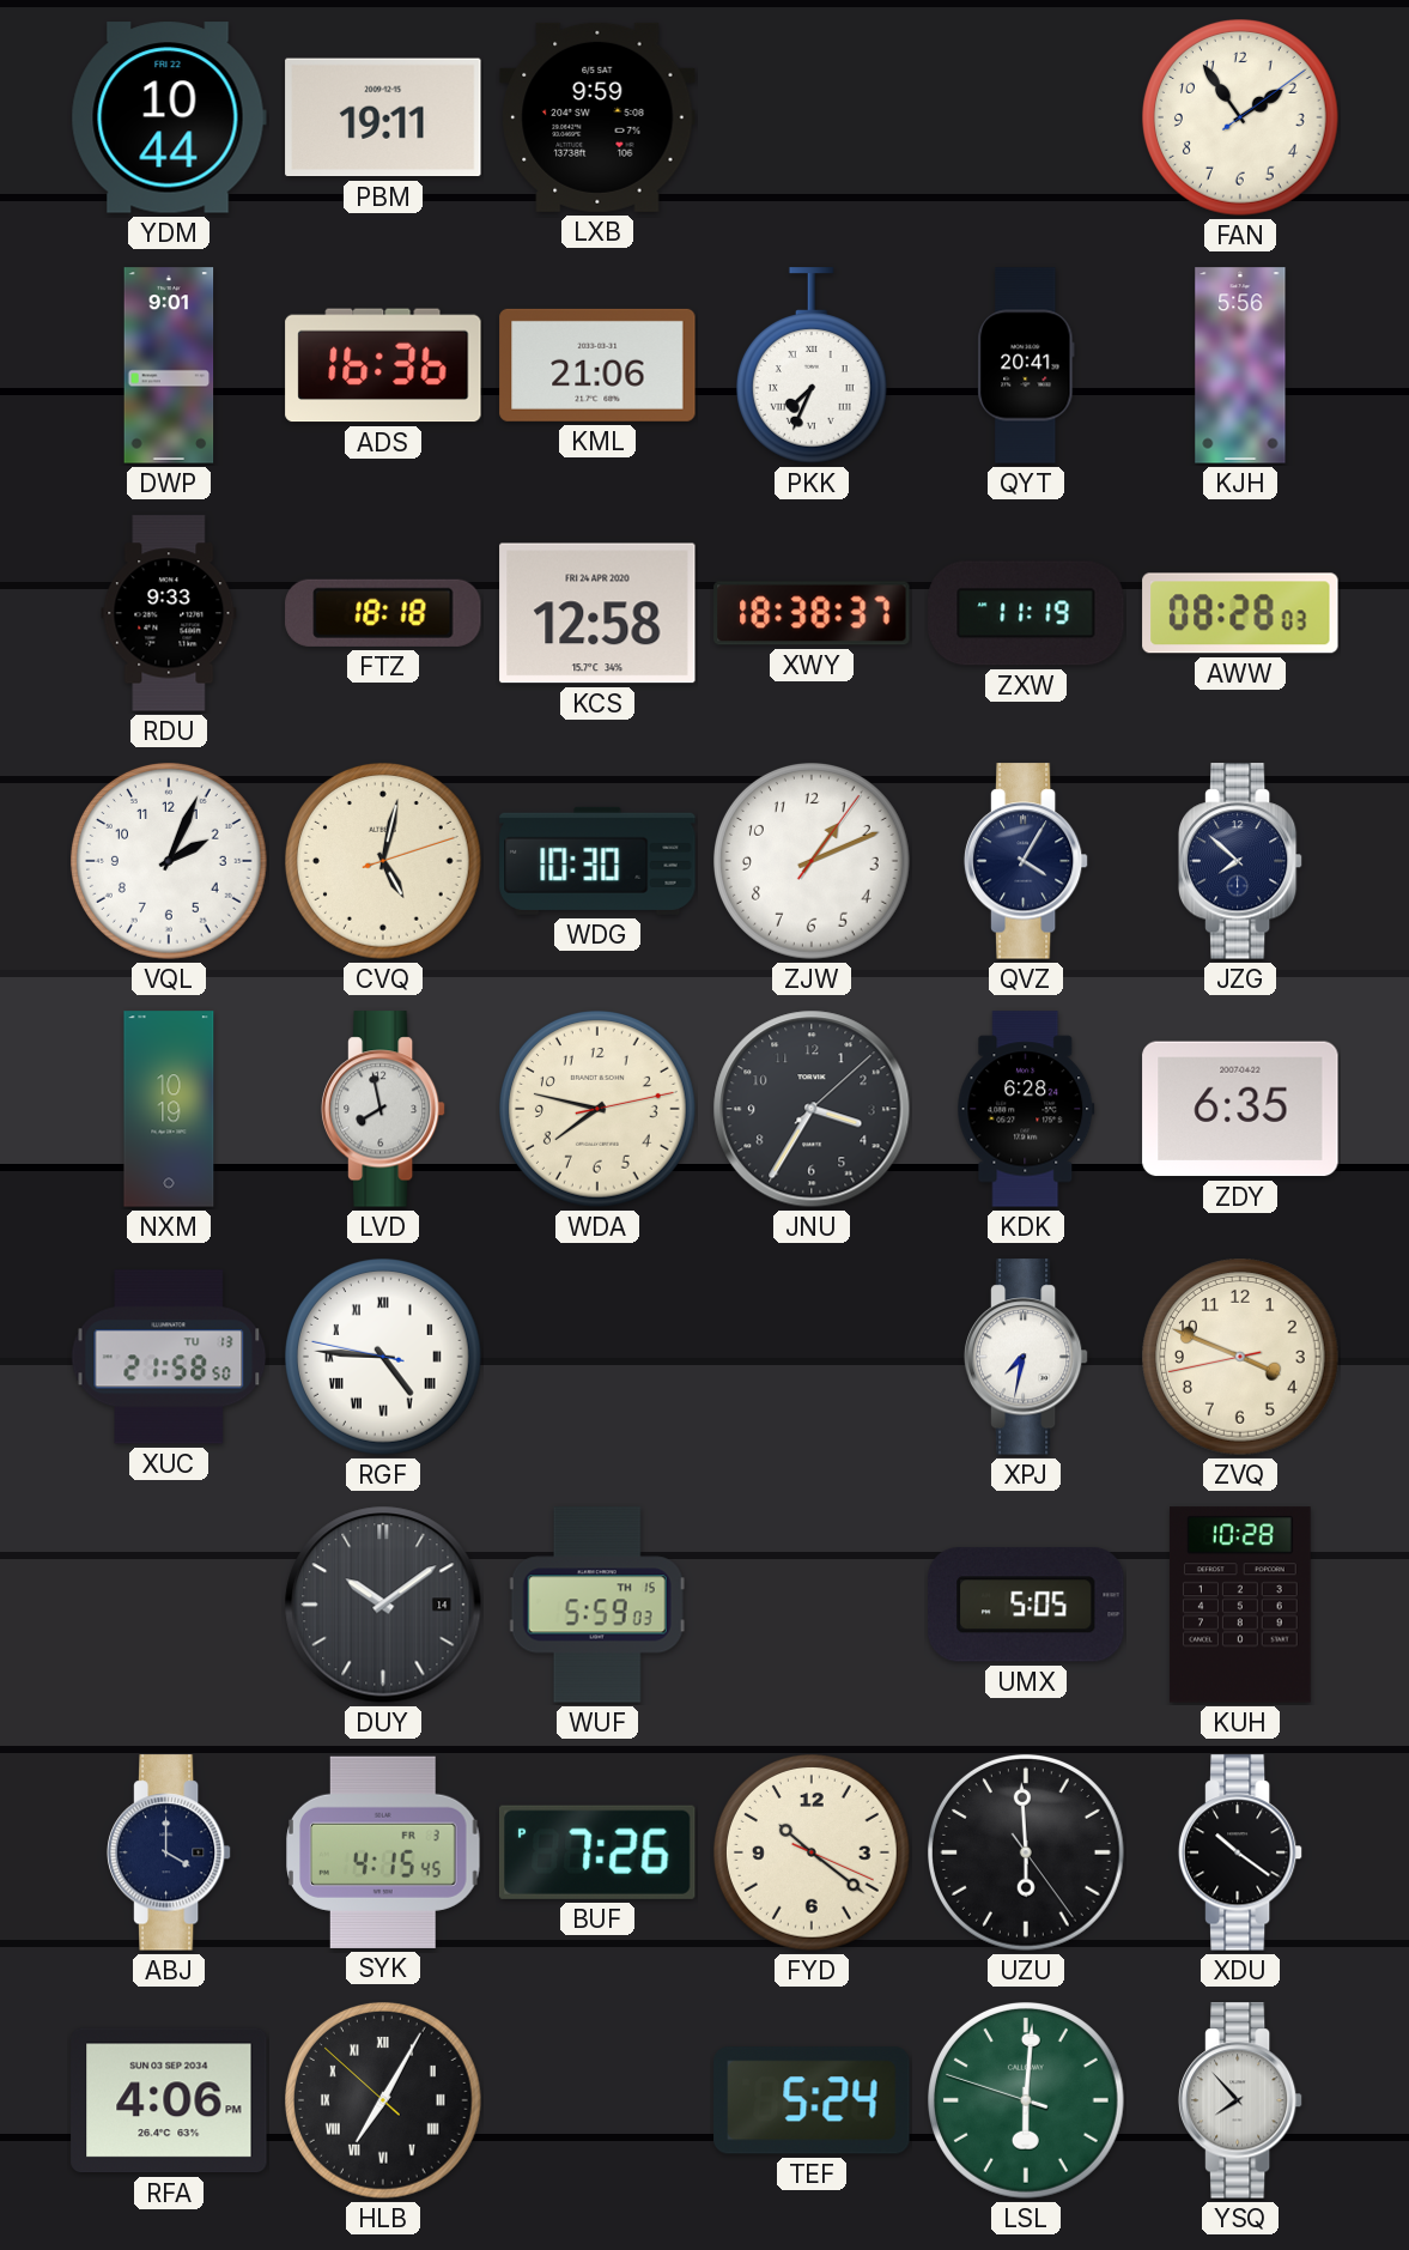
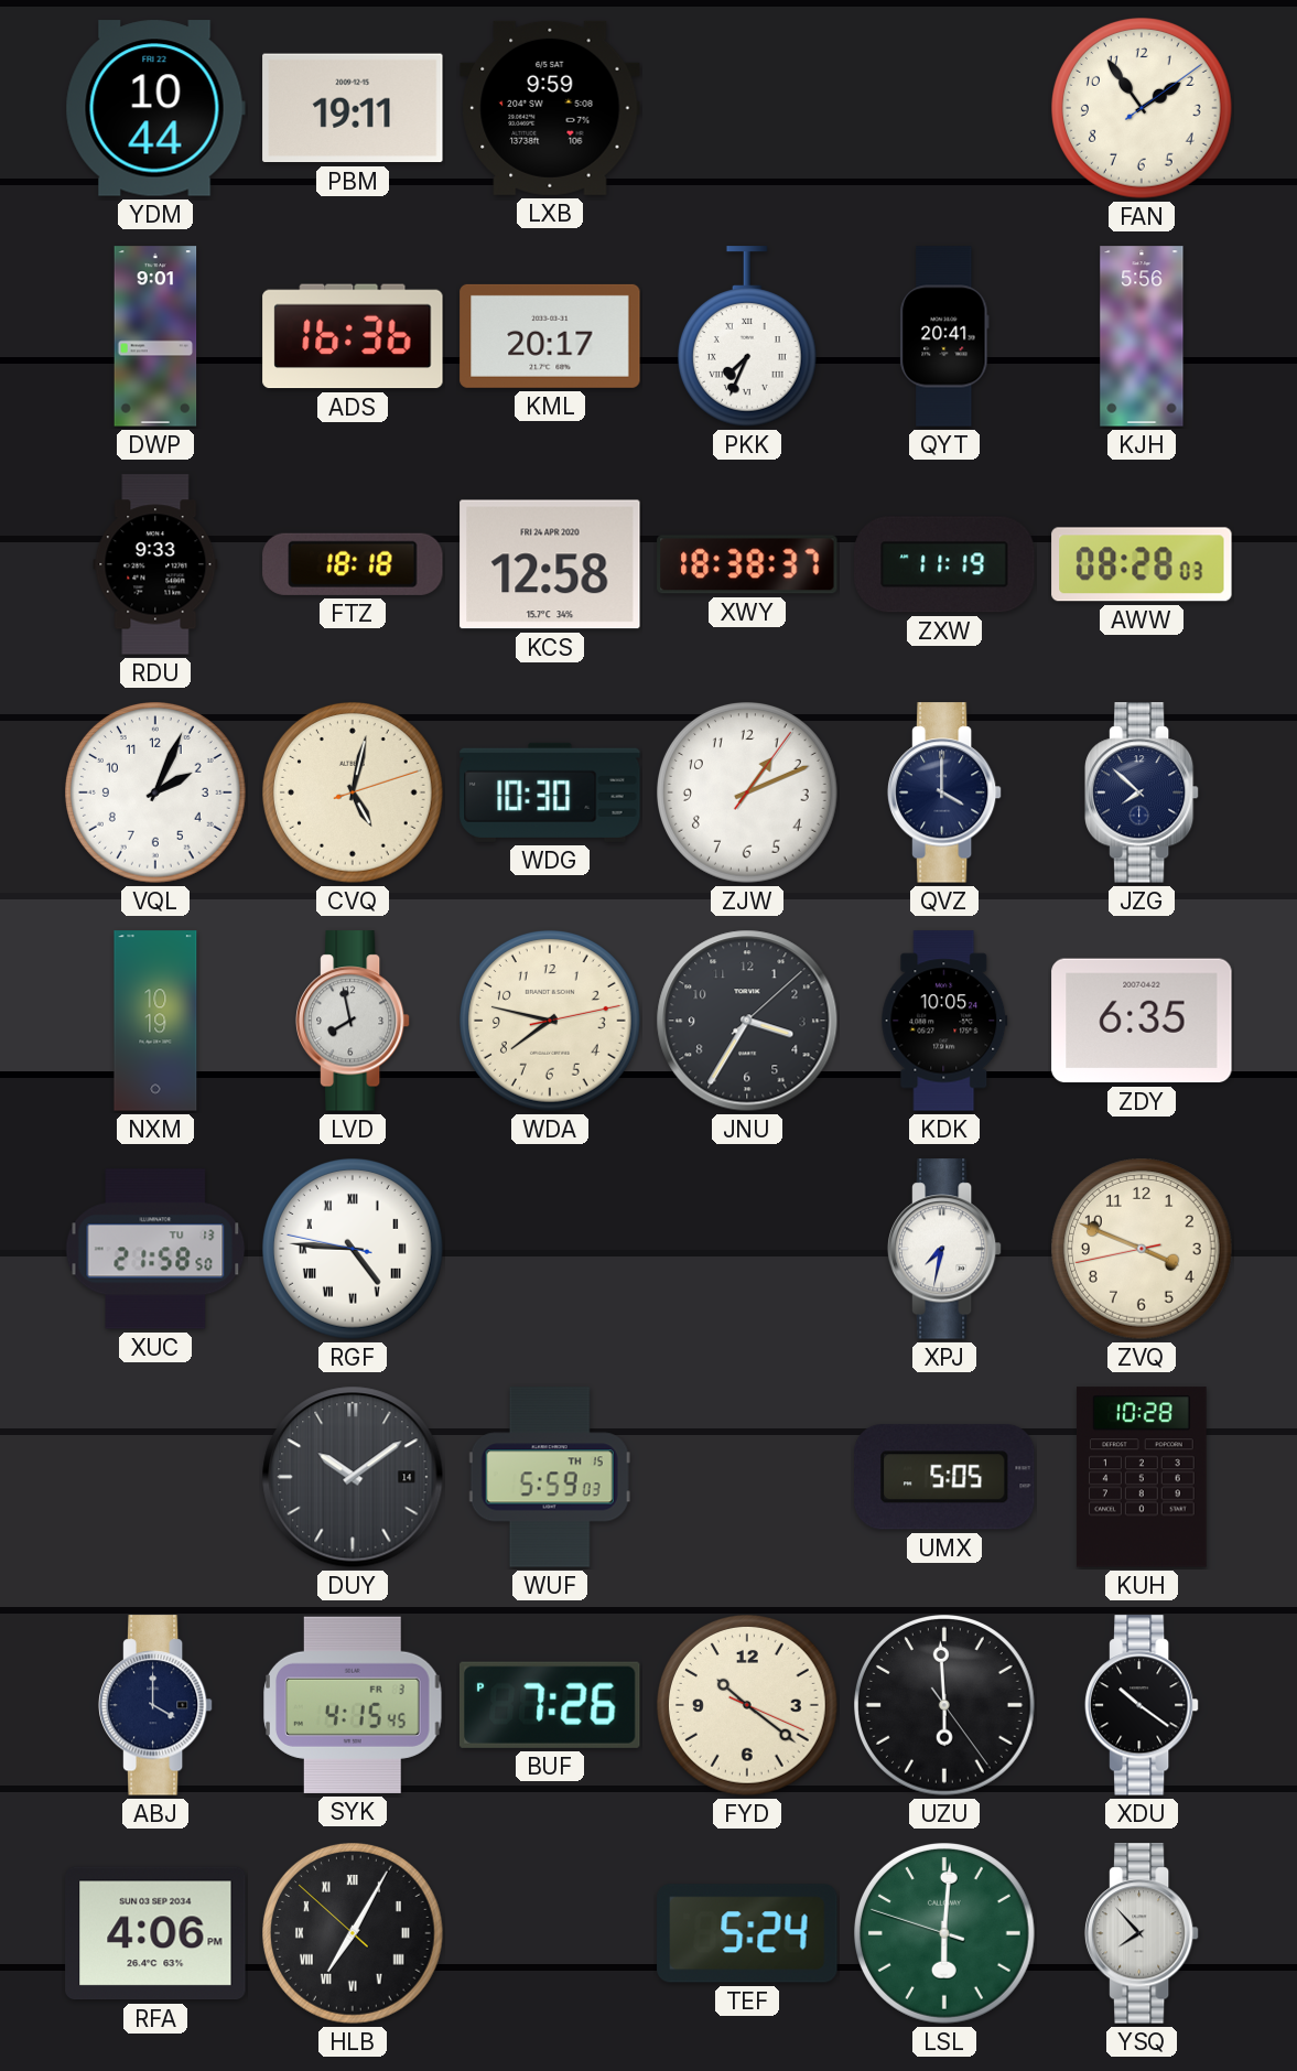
KML: 21:06 -> 20:17
QVZ: 4:05 -> 4:00
KDK: 6:28 -> 10:05
